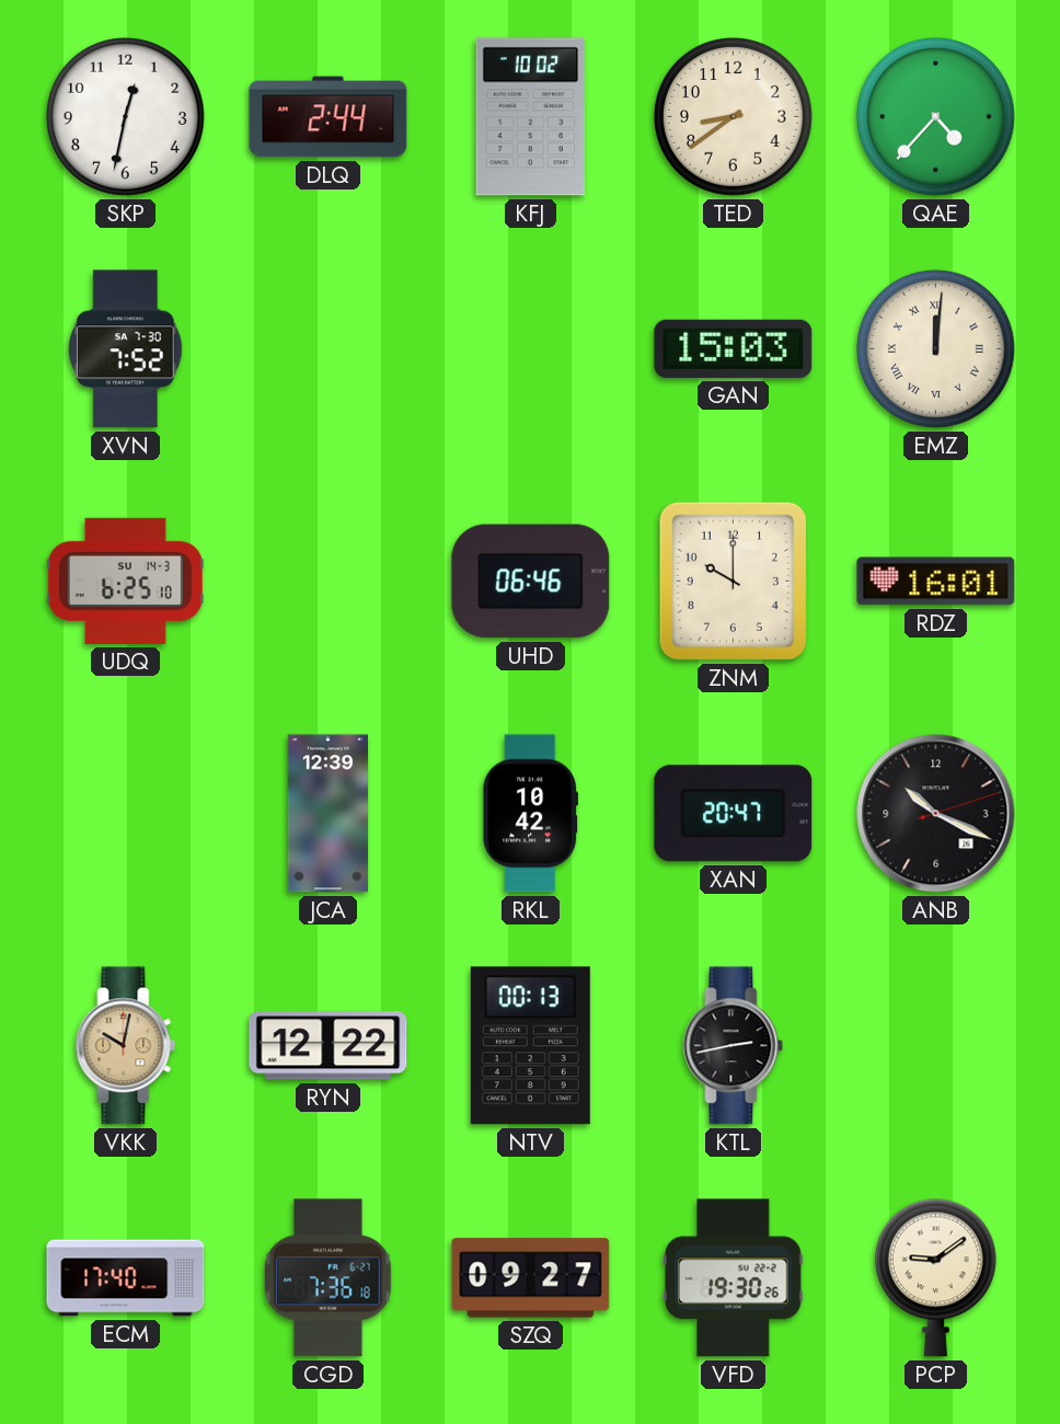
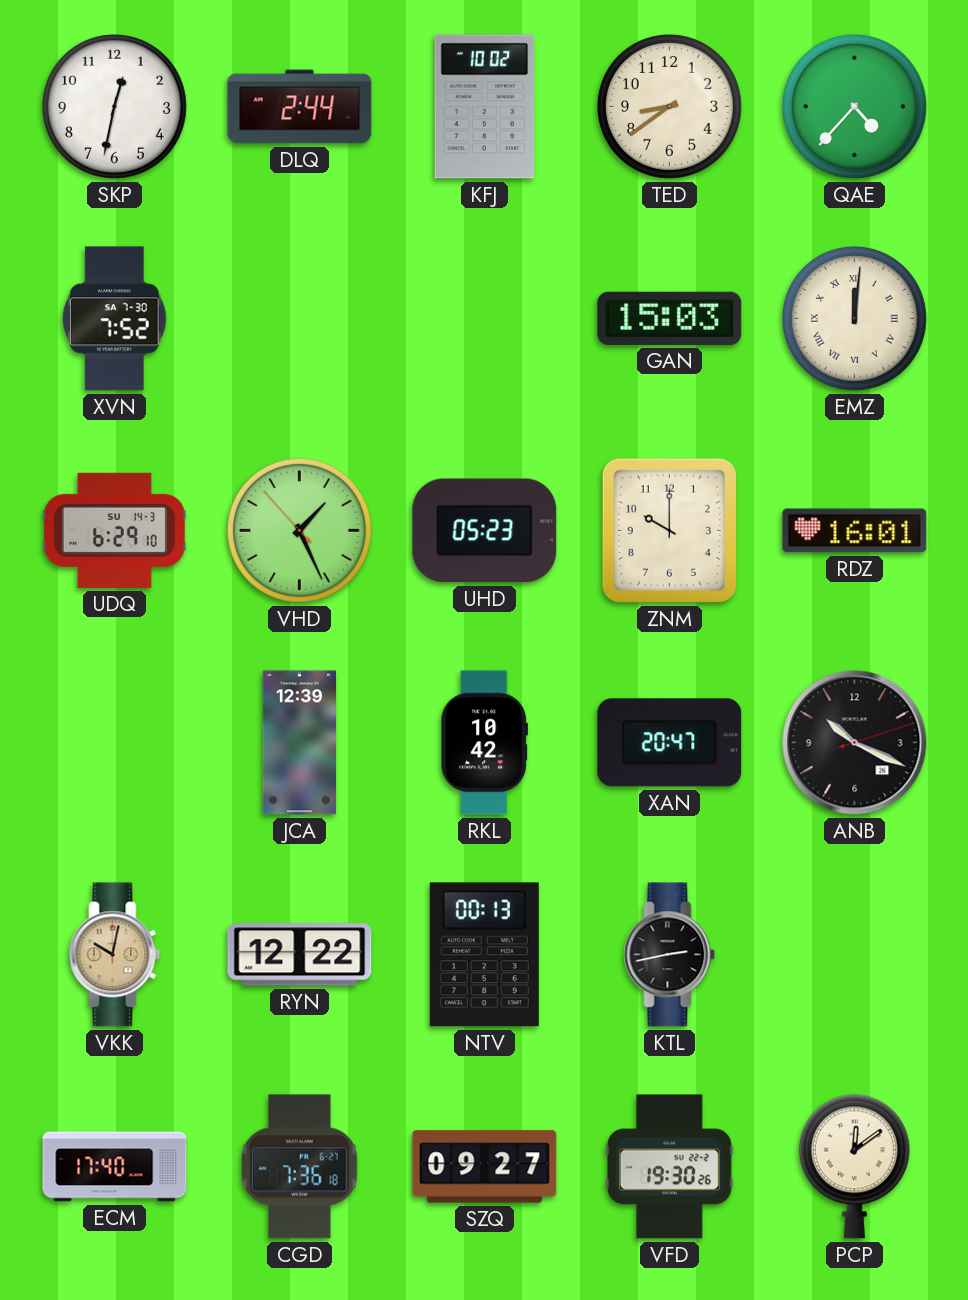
UDQ: 6:25 -> 6:29
VHD: none -> 1:25
UHD: 06:46 -> 05:23
PCP: 9:09 -> 12:09
